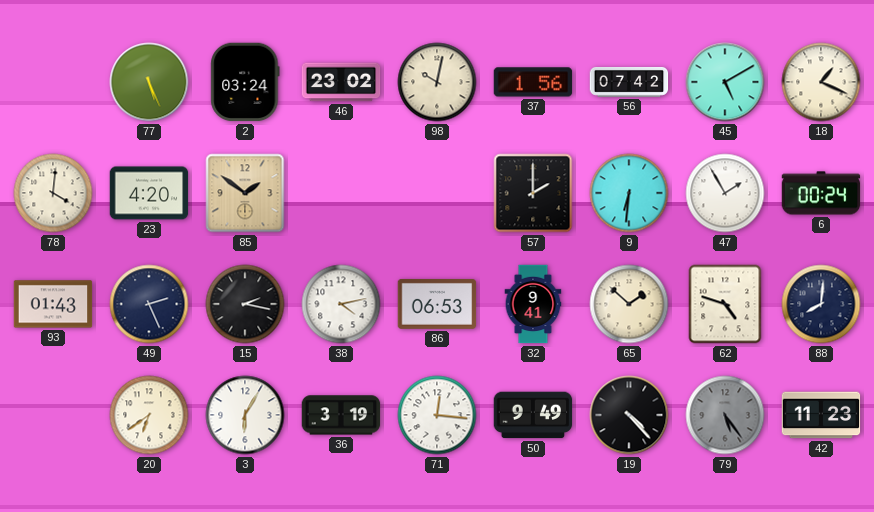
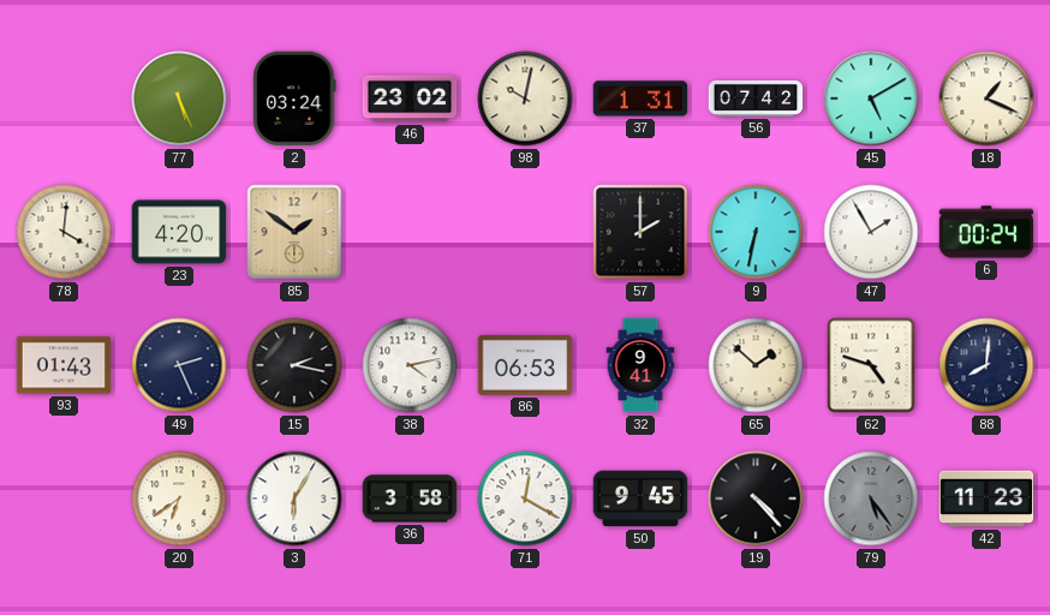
37: 1:56 -> 1:31
9: 6:31 -> 6:32
36: 3:19 -> 3:58
71: 12:16 -> 12:20
50: 9:49 -> 9:45
